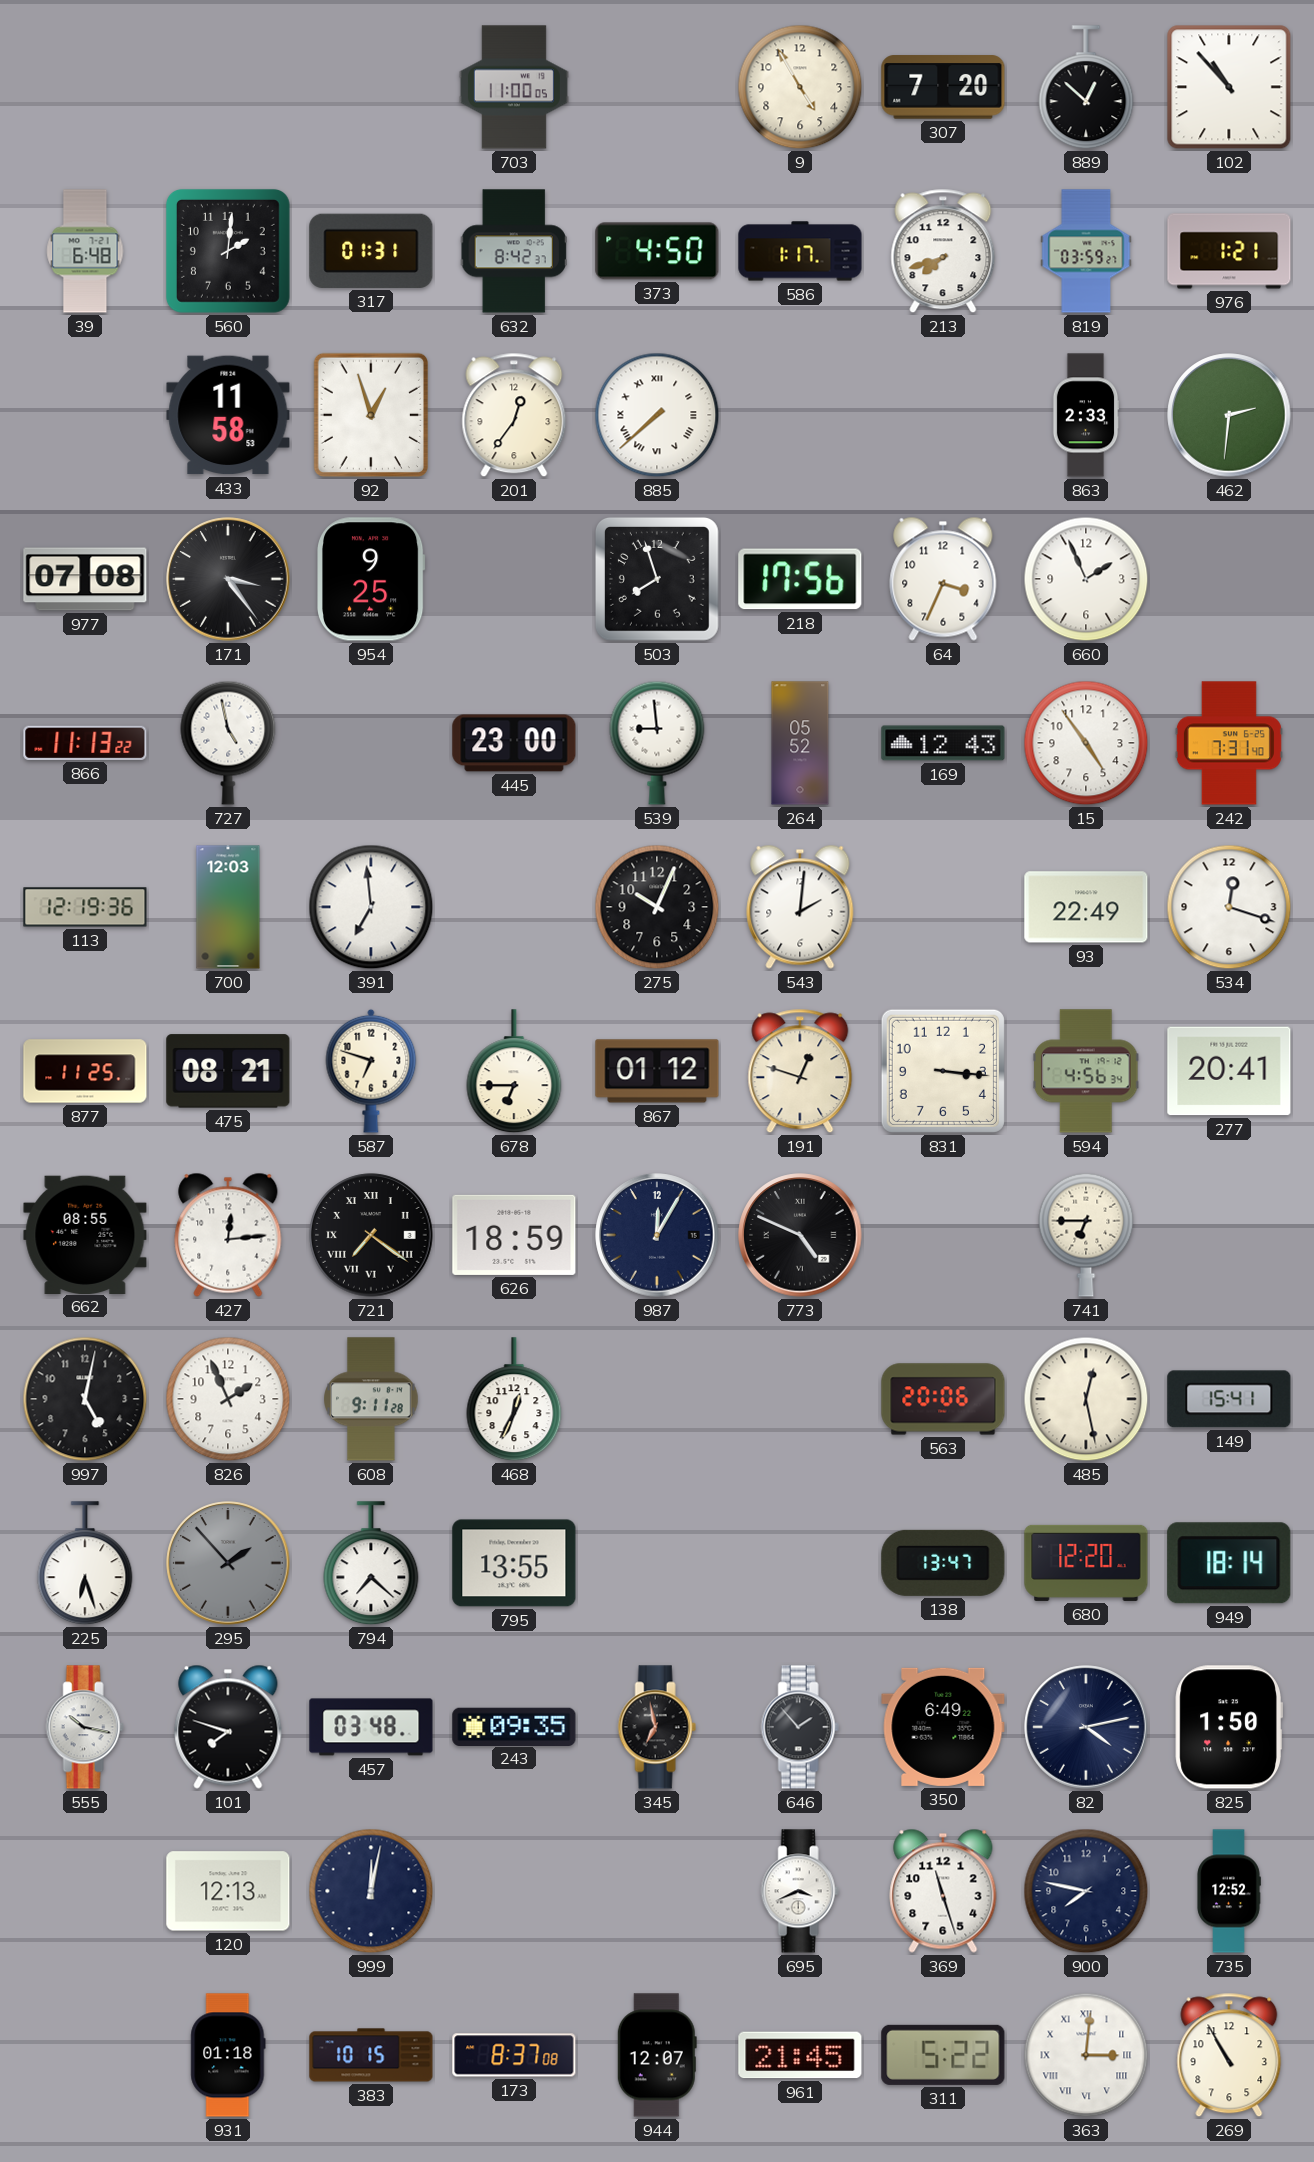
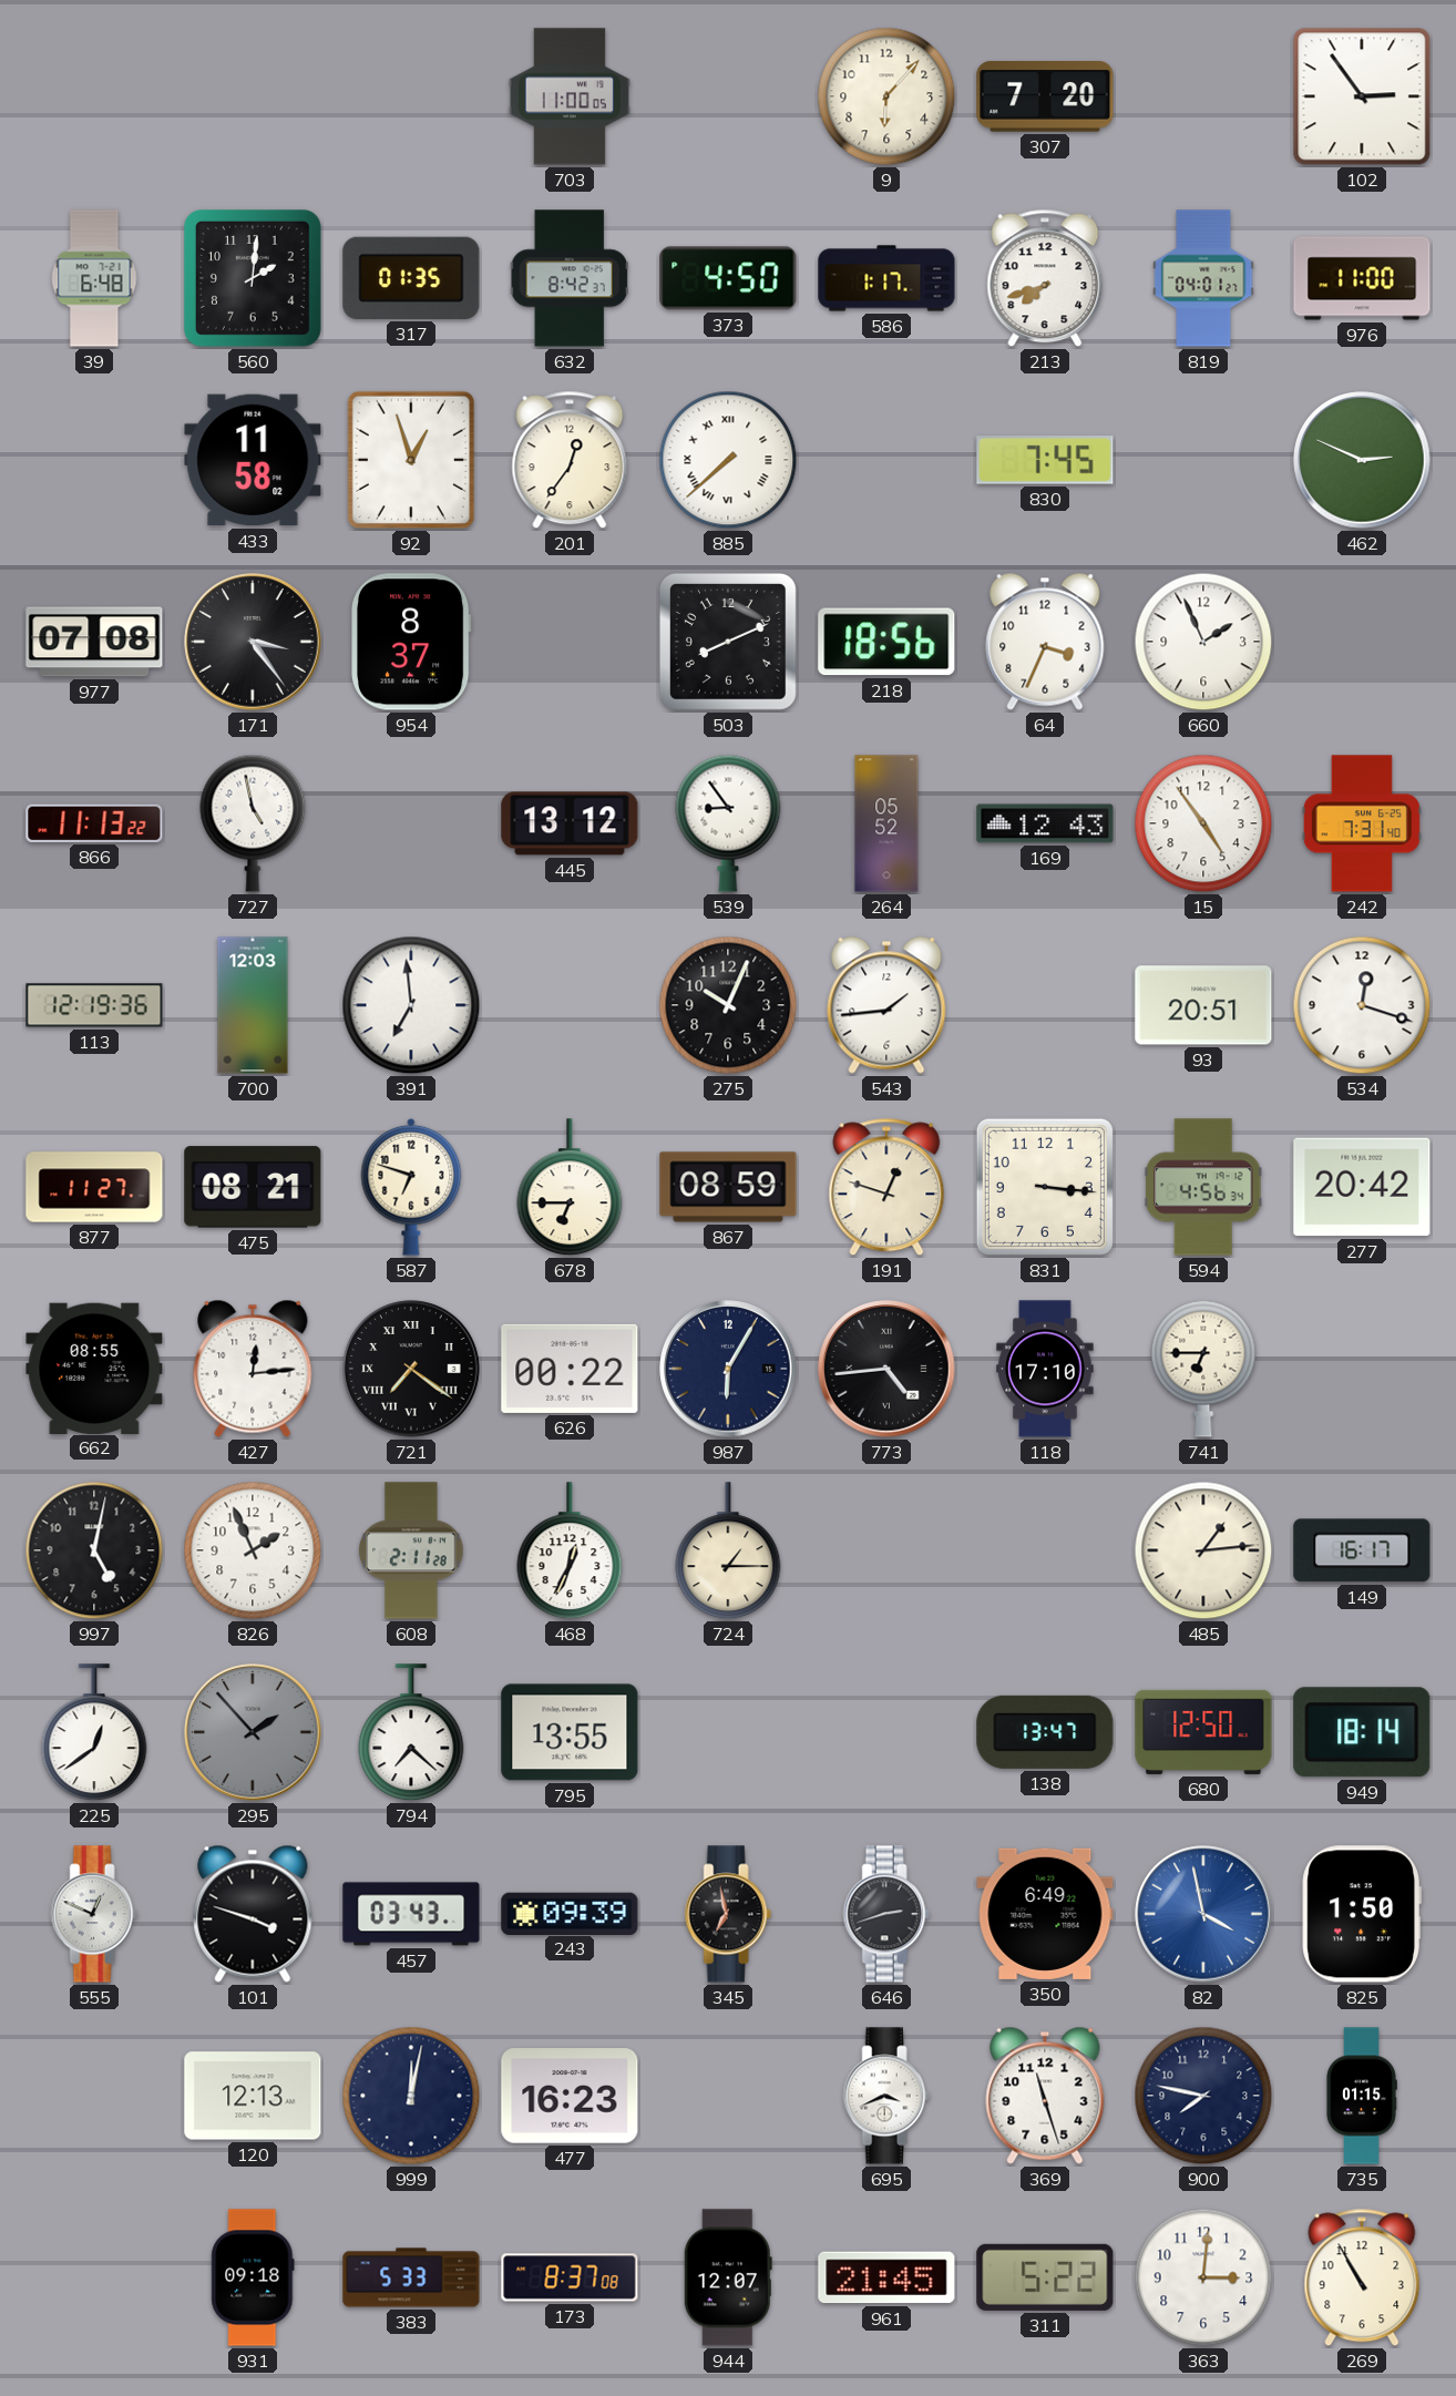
9: 4:55 -> 6:07
889: 12:52 -> none
102: 10:53 -> 2:54
317: 01:31 -> 01:35
819: 03:59 -> 04:01
976: 1:21 -> 11:00
433: 11:58:53 -> 11:58:02
830: none -> 7:45
863: 2:33 -> none
462: 2:31 -> 2:49
954: 9:25 -> 8:37
503: 7:57 -> 8:11
218: 17:56 -> 18:56
445: 23:00 -> 13:12
539: 8:59 -> 8:54
543: 2:01 -> 1:44
93: 22:49 -> 20:51
877: 11:25 -> 11:27
867: 01:12 -> 08:59
277: 20:41 -> 20:42
626: 18:59 -> 00:22
987: 12:05 -> 6:05
773: 4:49 -> 4:44
118: none -> 17:10
608: 9:11 -> 2:11
724: none -> 1:15
563: 20:06 -> none
485: 12:28 -> 1:14
149: 15:41 -> 16:17
225: 6:27 -> 12:39
680: 12:20 -> 12:50
555: 10:17 -> 12:49
101: 7:48 -> 3:48
457: 03:48 -> 03:43
243: 09:35 -> 09:39
646: 1:53 -> 2:42
82: 4:13 -> 3:58
82 dial: navy -> blue
477: none -> 16:23
735: 12:52 -> 01:15
931: 01:18 -> 09:18
383: 10:15 -> 5:33
363 numerals: Roman -> Arabic
